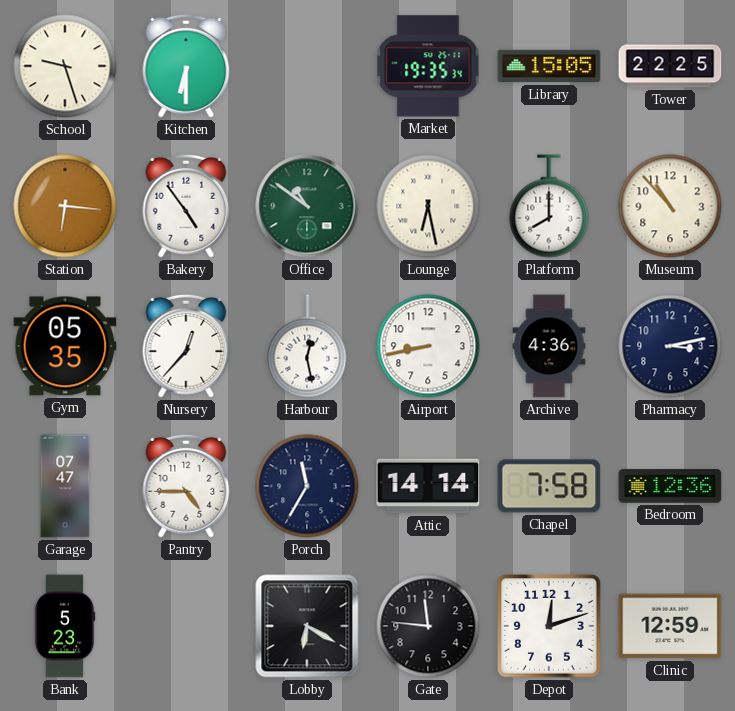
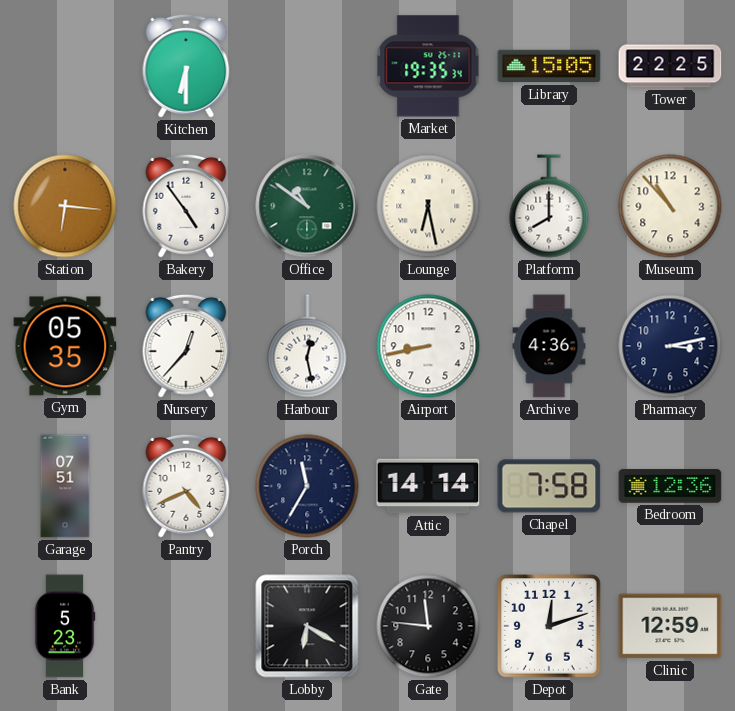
School: 9:27 -> none
Garage: 07:47 -> 07:51
Pantry: 4:45 -> 4:41
